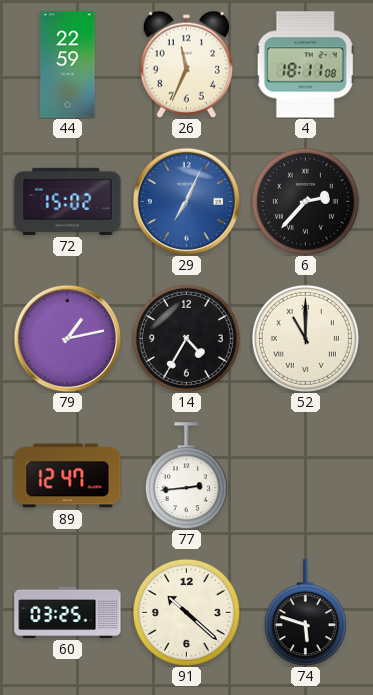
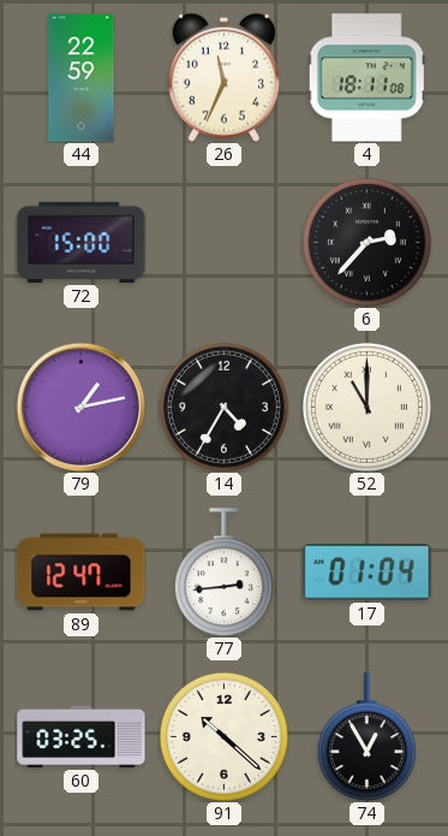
72: 15:02 -> 15:00
29: 7:04 -> none
17: none -> 01:04
74: 5:48 -> 12:55
